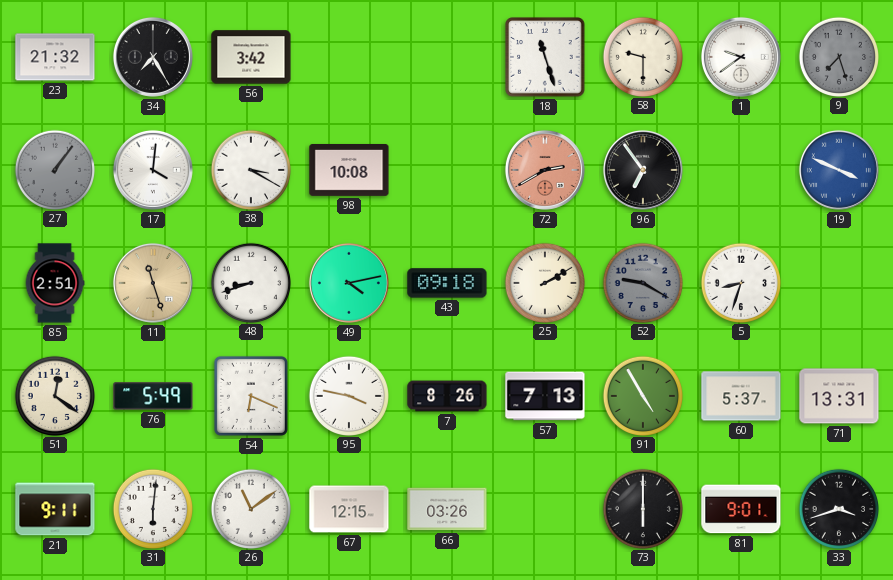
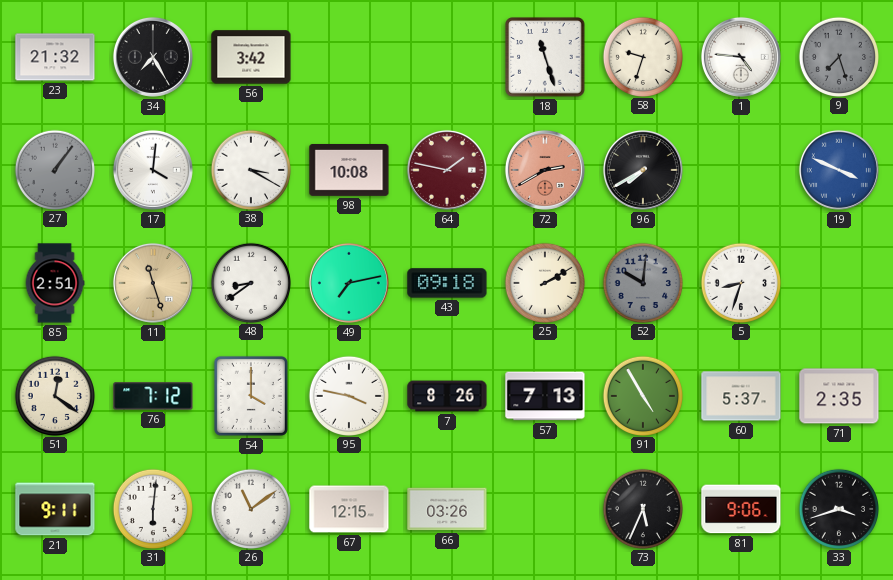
58: 9:30 -> 9:33
1: 9:39 -> 4:46
64: none -> 1:47
96: 6:54 -> 7:40
48: 8:42 -> 8:39
49: 4:13 -> 7:13
52: 9:20 -> 10:01
76: 5:49 -> 7:12
54: 6:19 -> 4:00
71: 13:31 -> 2:35
73: 6:00 -> 5:34
81: 9:01 -> 9:06
